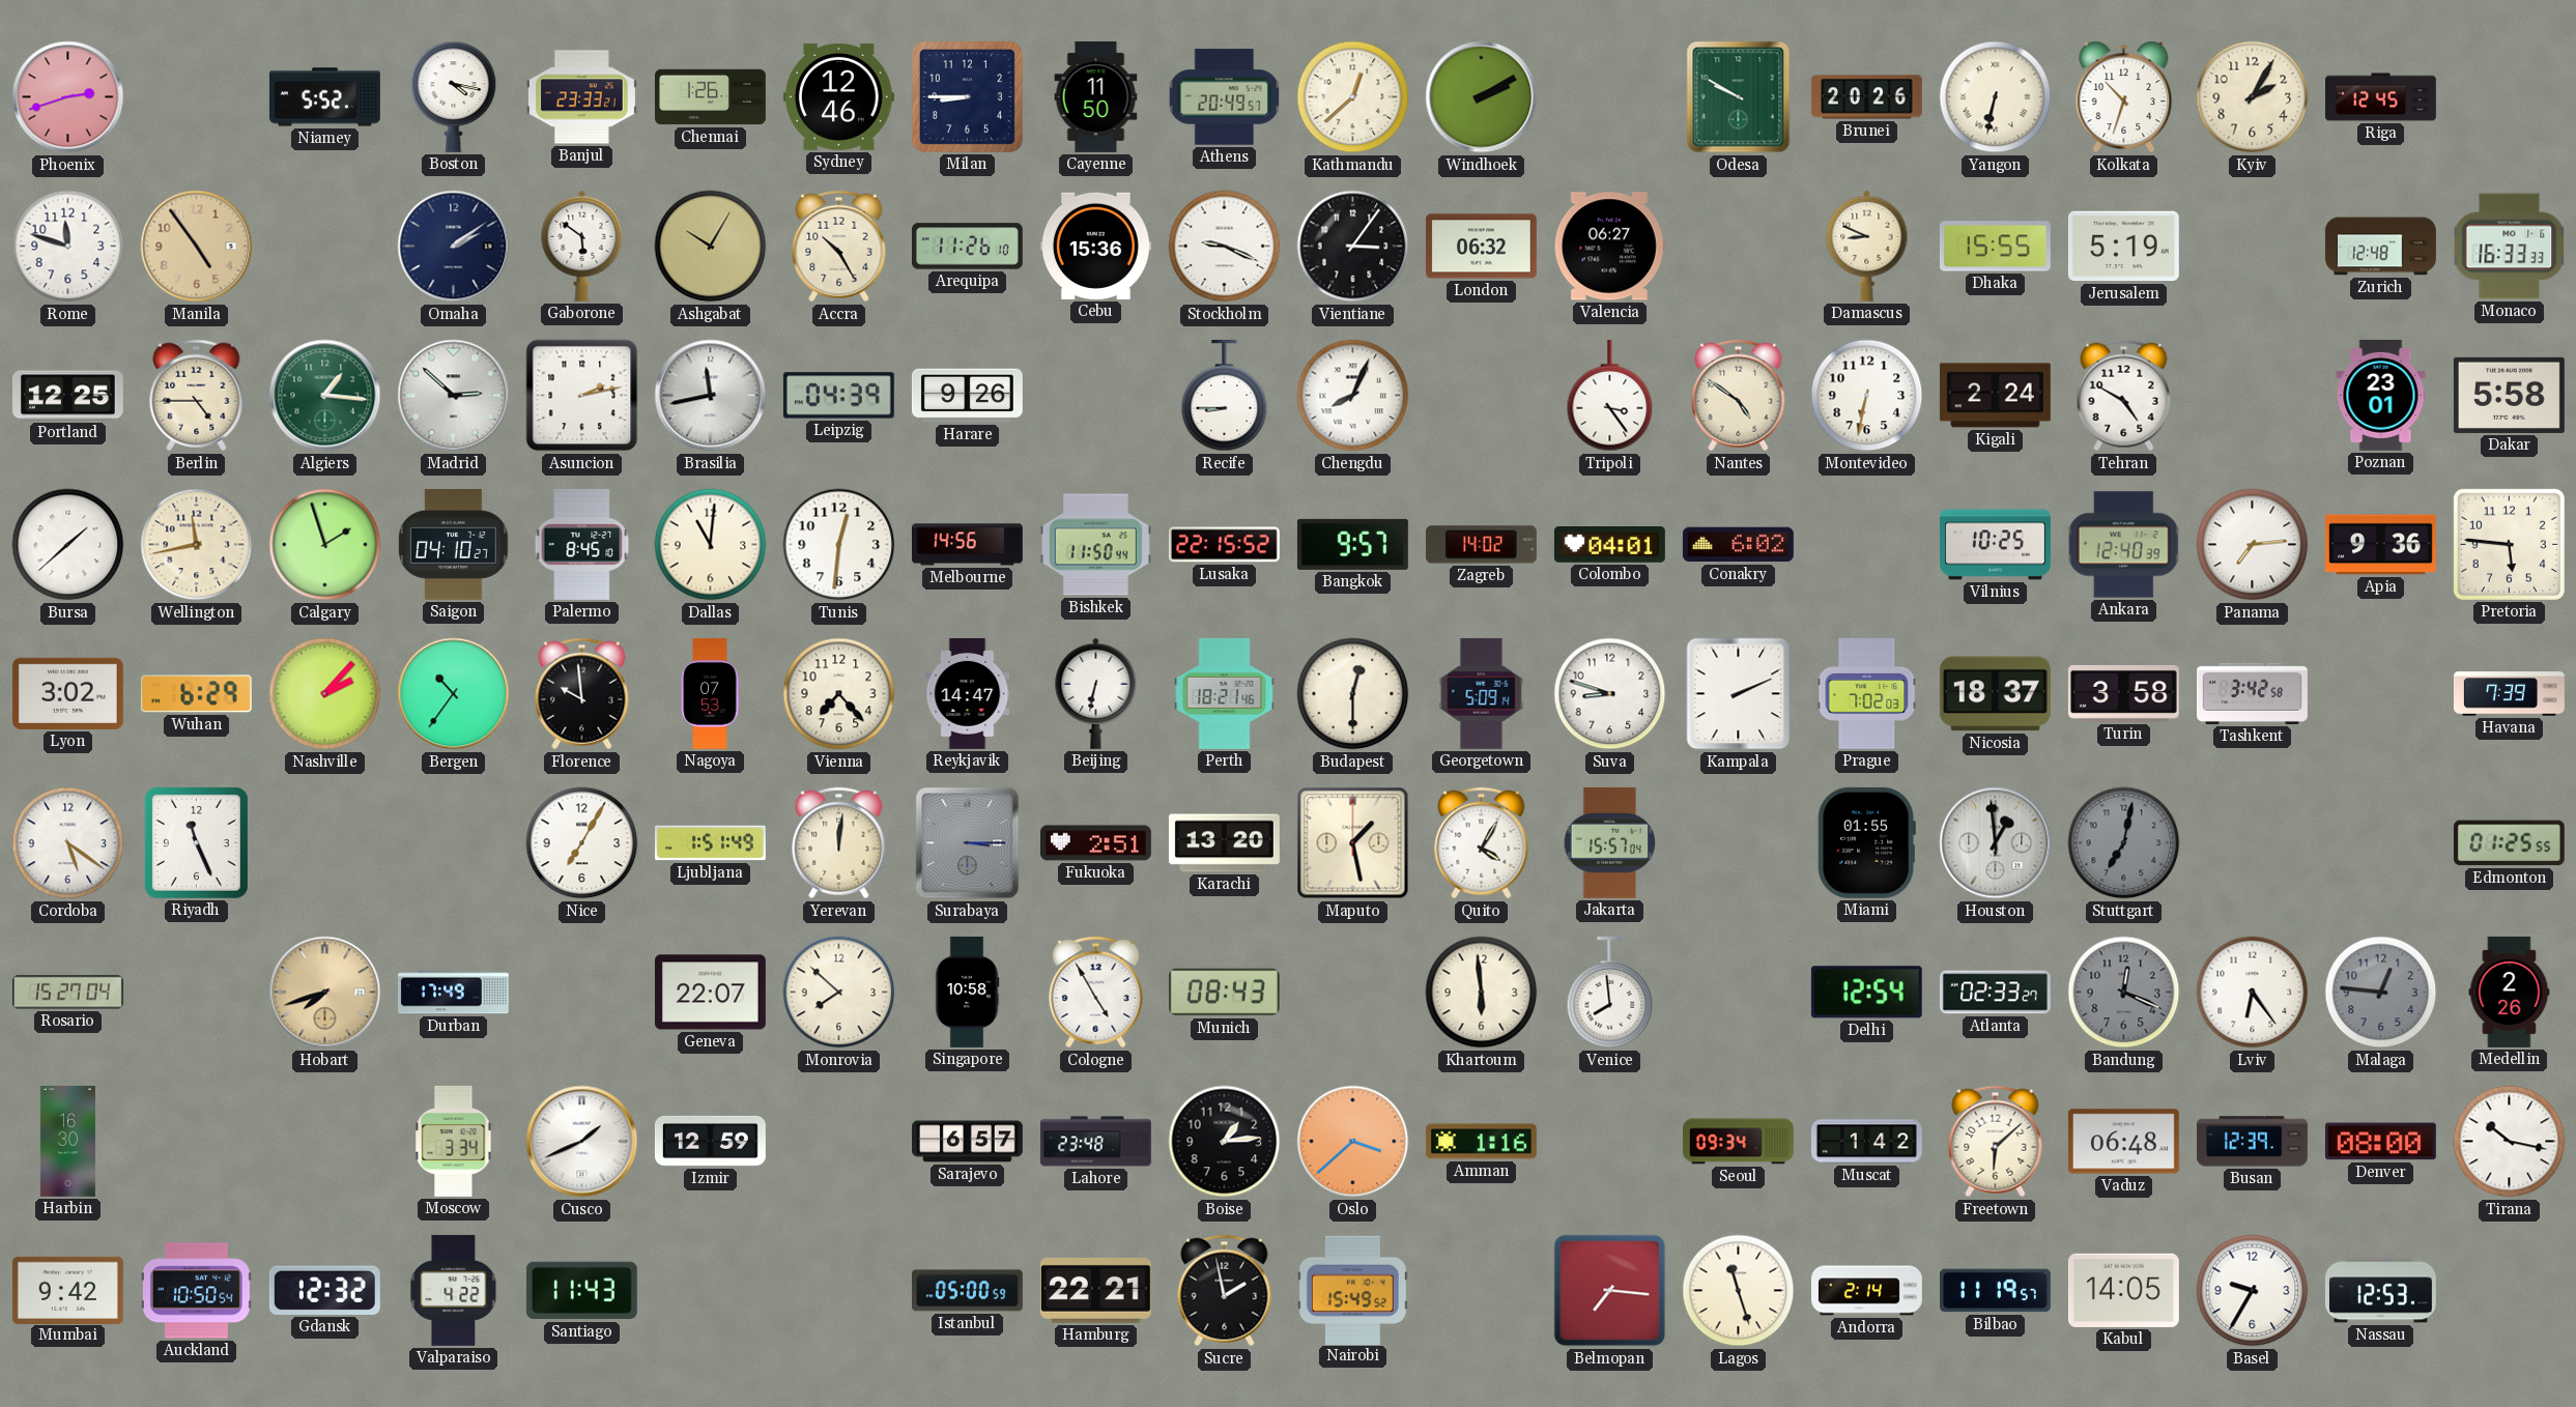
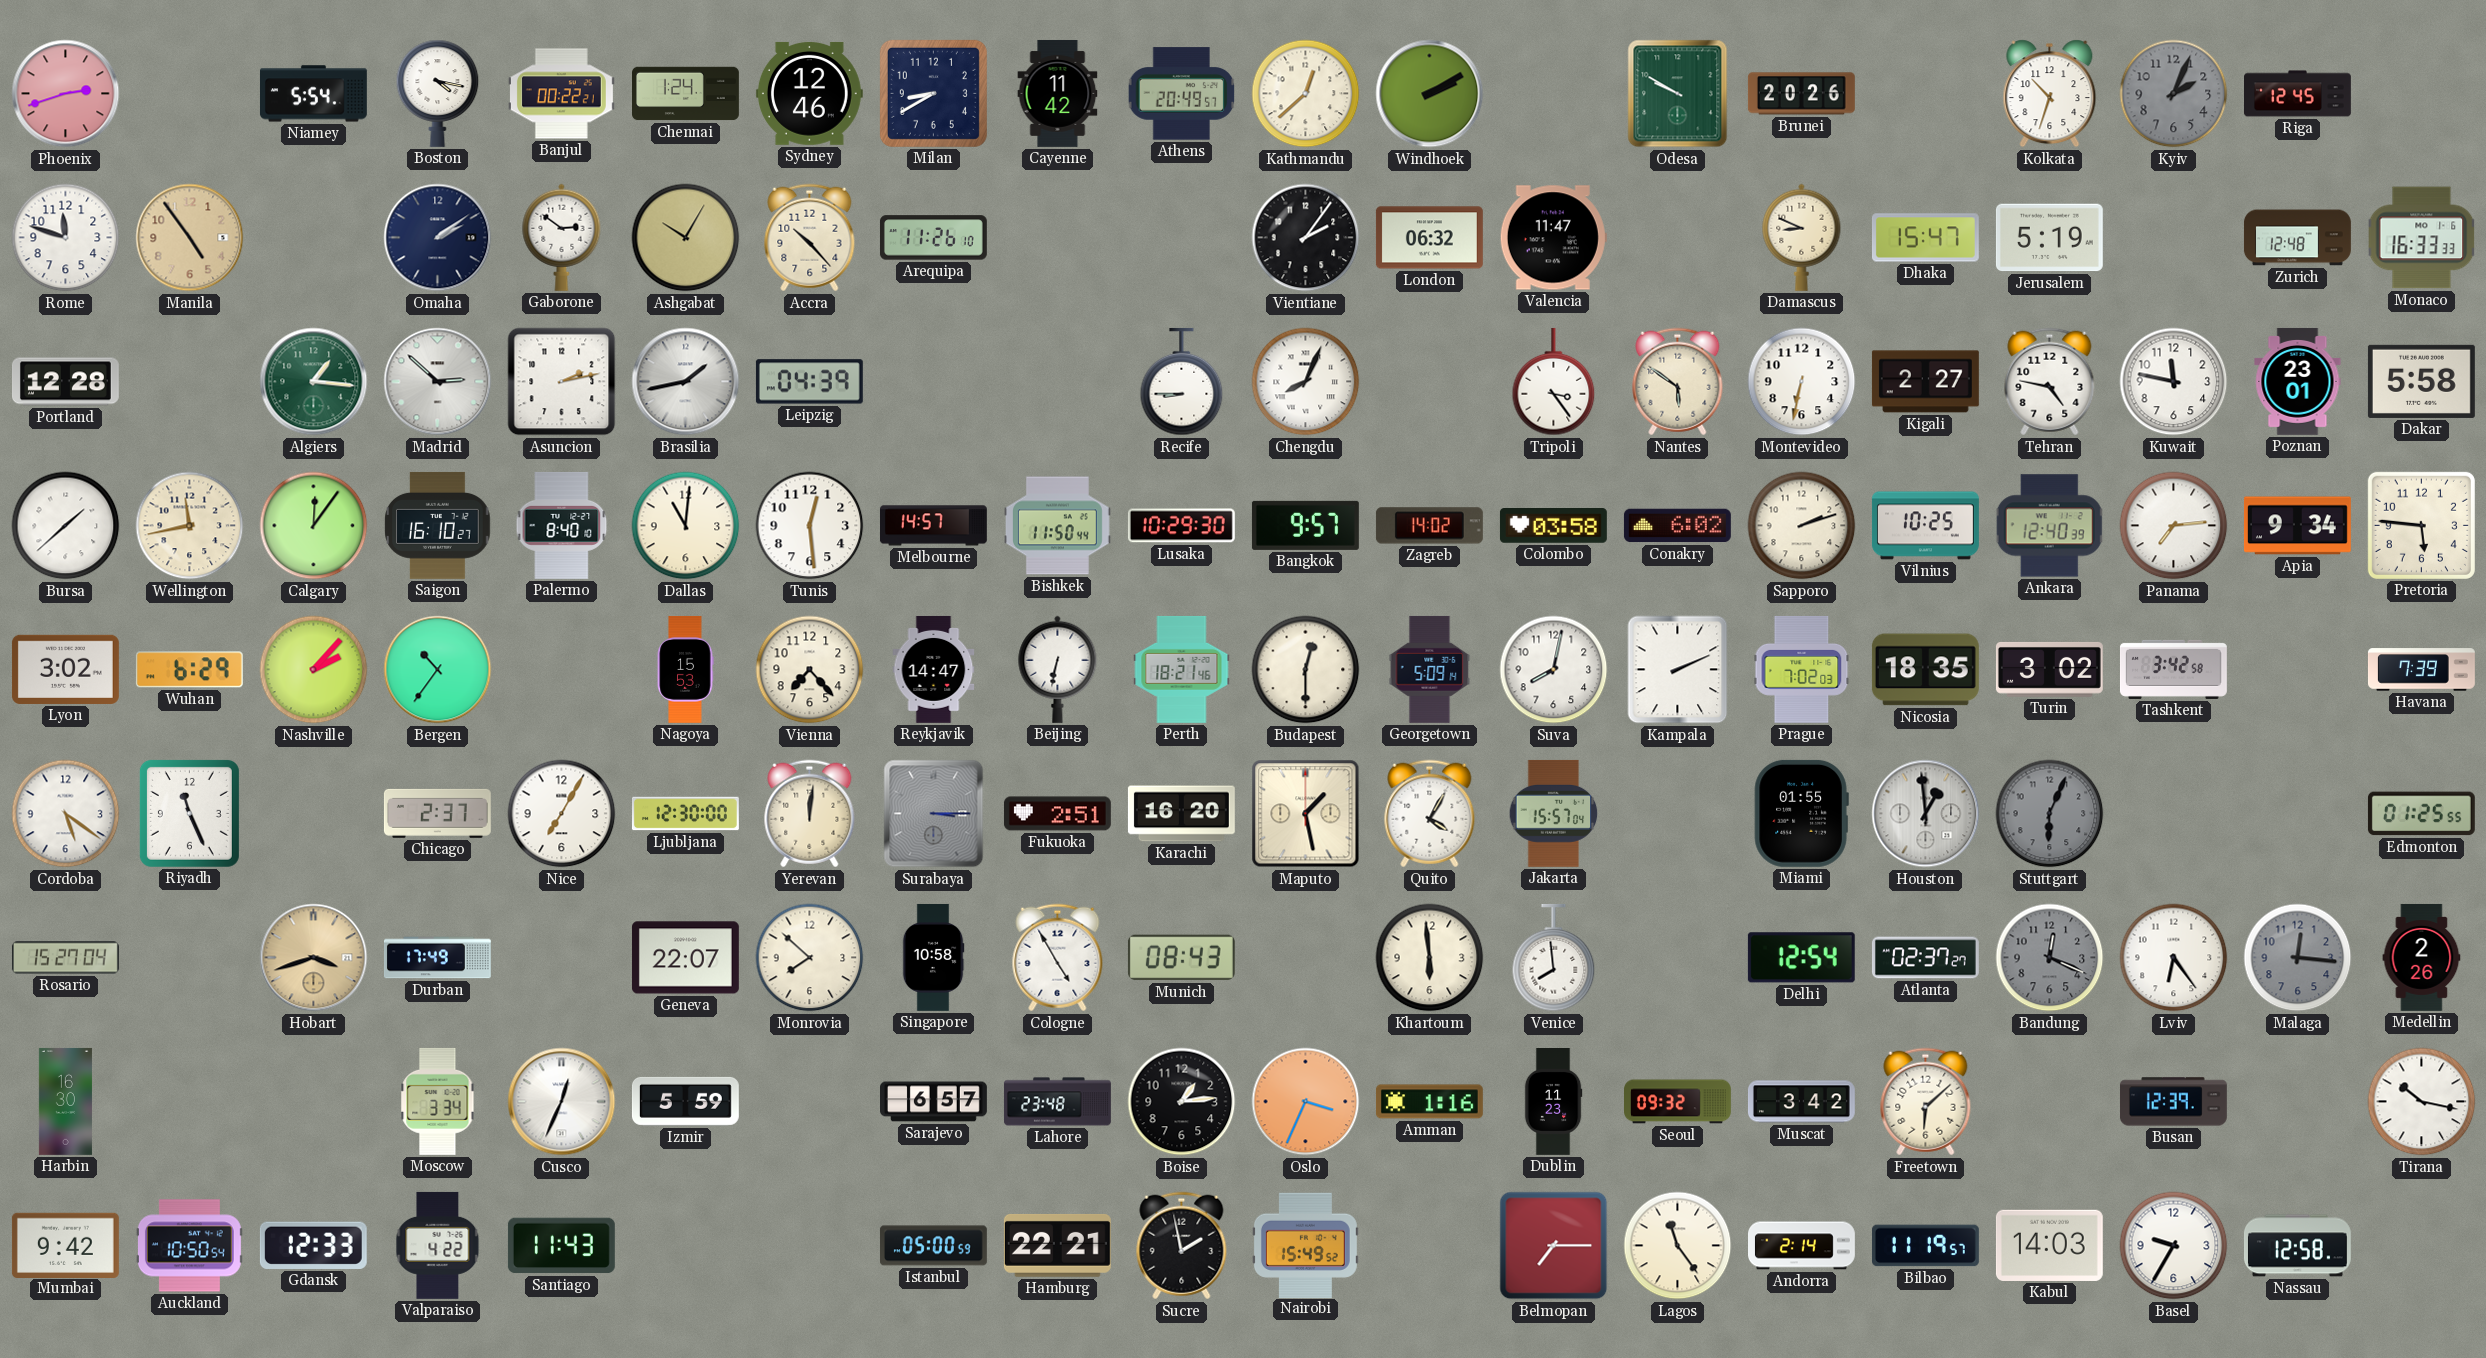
Niamey: 5:52 -> 5:54
Banjul: 23:33 -> 00:22
Chennai: 1:26 -> 1:24
Milan: 8:45 -> 8:40
Cayenne: 11:50 -> 11:42
Yangon: 6:32 -> none
Kyiv: 2:05 -> 2:04
Kyiv dial: cream -> grey
Gaborone: 5:51 -> 2:51
Accra: 10:25 -> 10:23
Cebu: 15:36 -> none
Stockholm: 9:19 -> none
Vientiane: 3:06 -> 2:06
Valencia: 06:27 -> 11:47
Dhaka: 15:55 -> 15:47
Portland: 12:25 -> 12:28
Berlin: 4:45 -> none
Brasilia: 11:43 -> 1:43
Harare: 9:26 -> none
Nantes: 4:51 -> 5:51
Kigali: 2:24 -> 2:27
Tehran: 4:50 -> 4:47
Kuwait: none -> 11:47
Calgary: 1:57 -> 12:06
Saigon: 04:10 -> 16:10
Palermo: 8:45 -> 8:40
Tunis: 12:31 -> 12:29
Melbourne: 14:56 -> 14:57
Lusaka: 22:15 -> 10:29
Colombo: 04:01 -> 03:58
Sapporo: none -> 2:12
Apia: 9:36 -> 9:34
Florence: 9:59 -> none
Nagoya: 07:53 -> 15:53
Suva: 8:48 -> 8:02
Nicosia: 18:37 -> 18:35
Turin: 3:58 -> 3:02
Chicago: none -> 2:37
Ljubljana: 1:51 -> 12:30
Karachi: 13:20 -> 16:20
Stuttgart: 7:02 -> 6:04
Hobart: 7:42 -> 3:42
Atlanta: 02:33 -> 02:37
Malaga: 12:46 -> 12:16
Cusco: 1:41 -> 12:34
Izmir: 12:59 -> 5:59
Oslo: 3:38 -> 3:34
Dublin: none -> 11:23
Seoul: 09:34 -> 09:32
Muscat: 1:42 -> 3:42
Vaduz: 06:48 -> none
Denver: 08:00 -> none
Gdansk: 12:32 -> 12:33
Belmopan: 7:16 -> 7:15
Lagos: 11:27 -> 11:24
Kabul: 14:05 -> 14:03
Nassau: 12:53 -> 12:58
